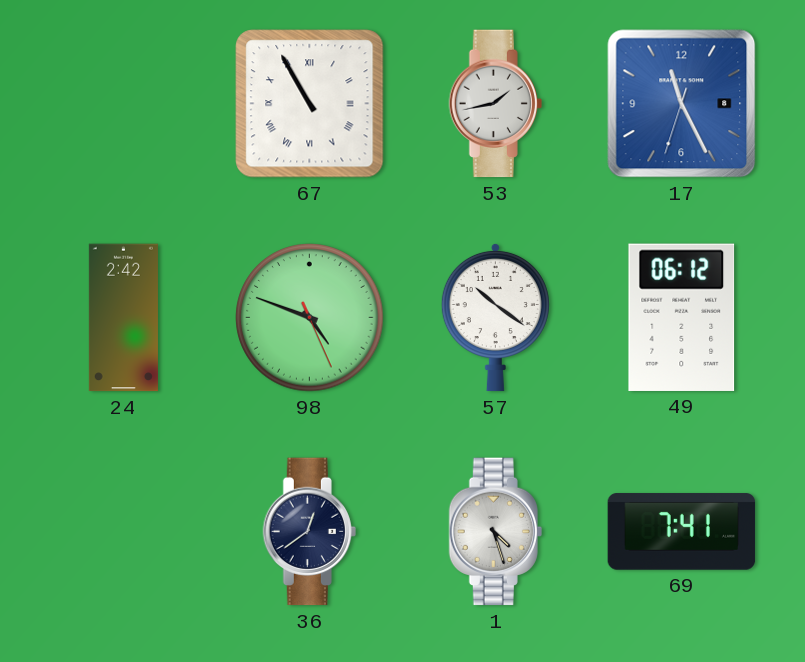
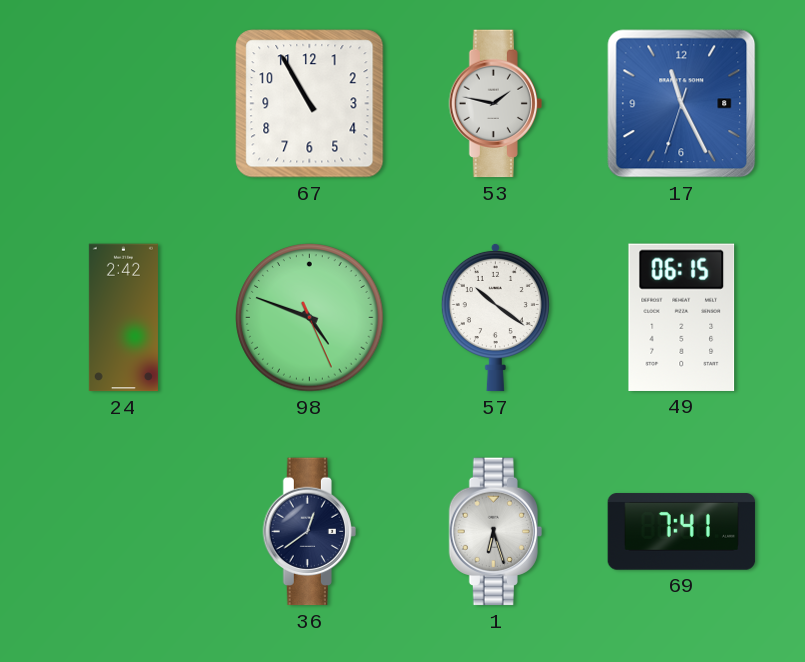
67 numerals: Roman -> Arabic
53: 1:43 -> 1:47
49: 06:12 -> 06:15
1: 4:27 -> 6:27
